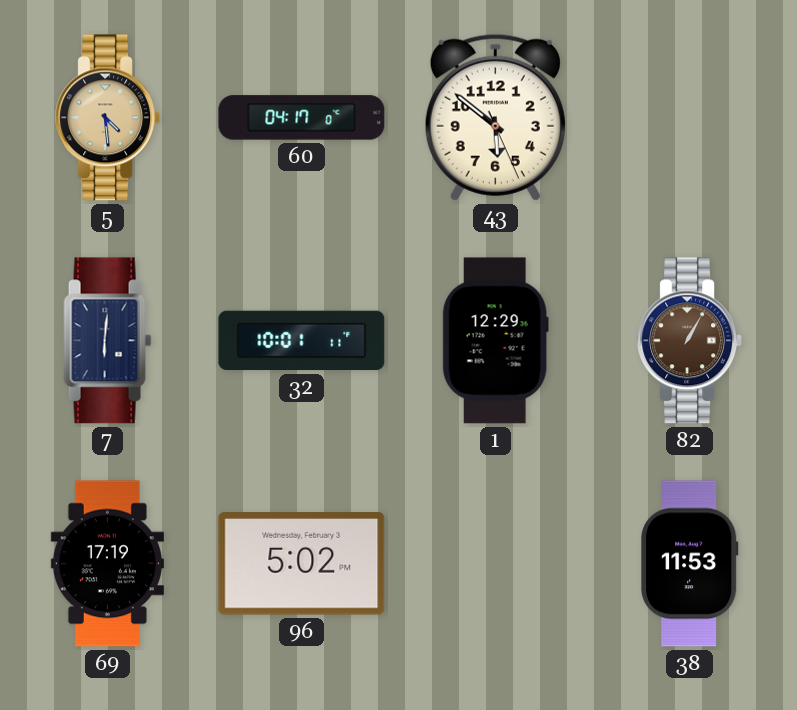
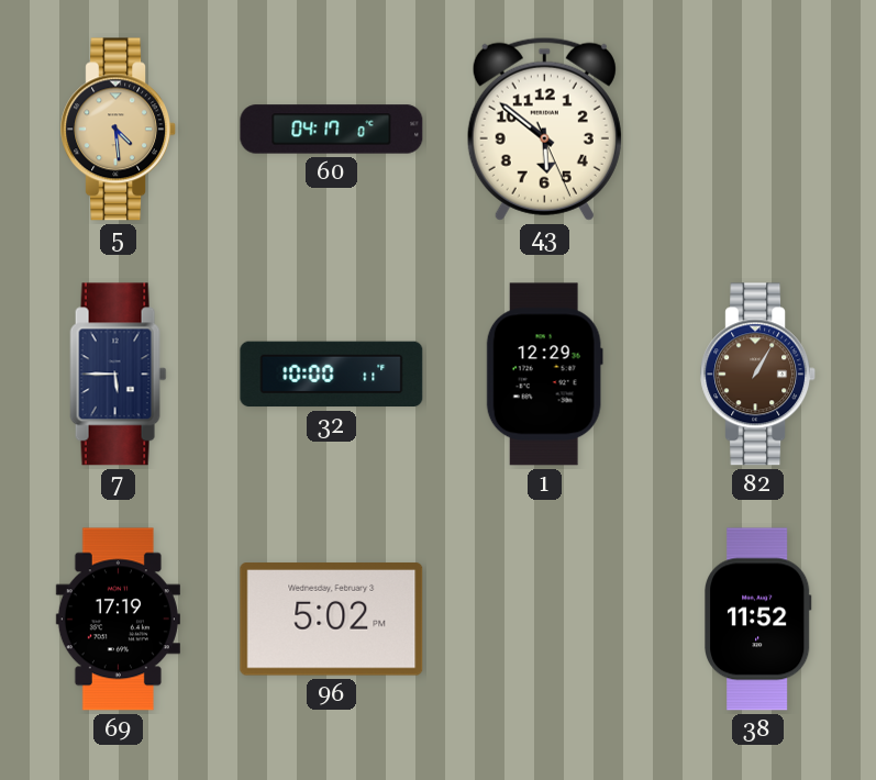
7: 6:01 -> 5:45
32: 10:01 -> 10:00
38: 11:53 -> 11:52
